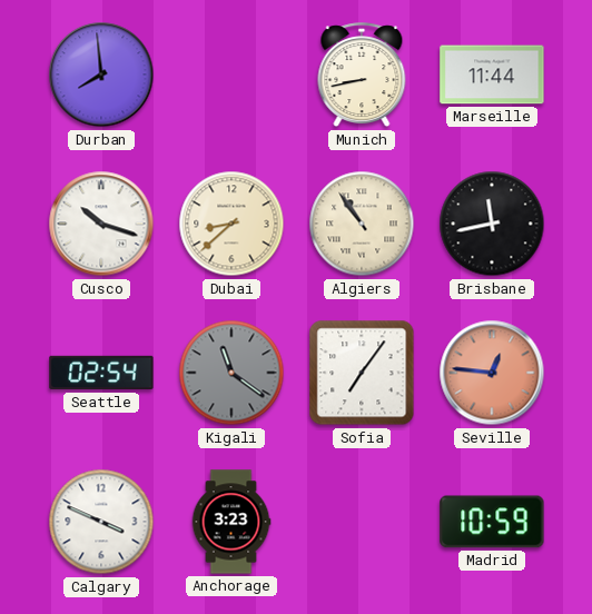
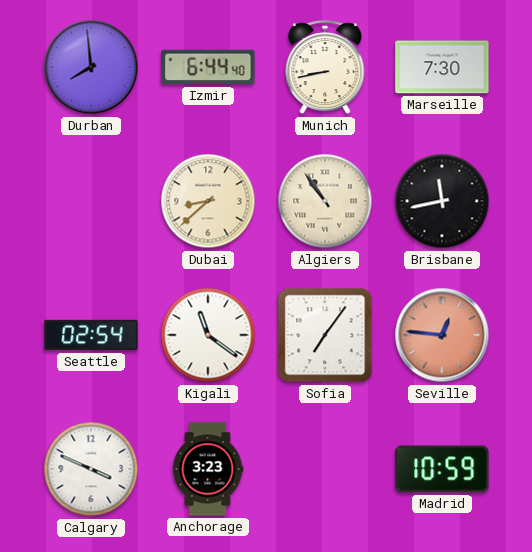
Izmir: none -> 6:44
Marseille: 11:44 -> 7:30
Cusco: 10:18 -> none
Kigali dial: grey -> white
